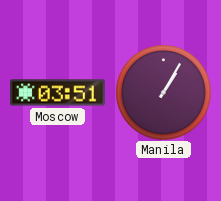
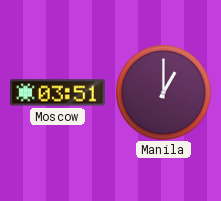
Manila: 1:05 -> 1:00
